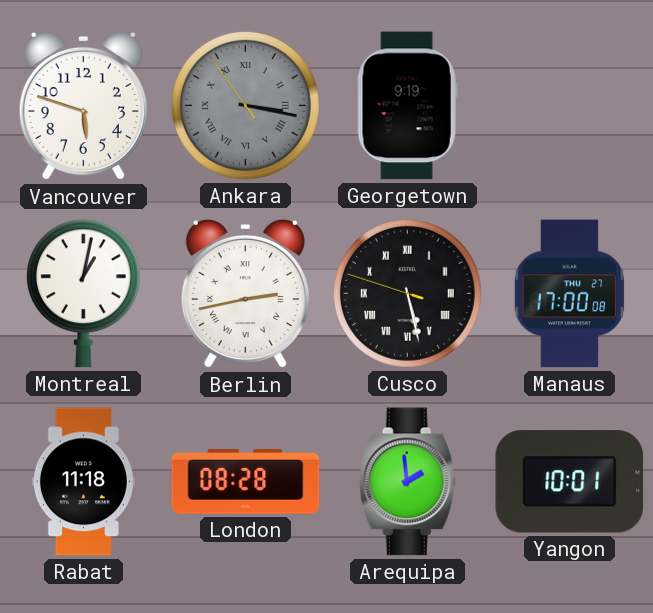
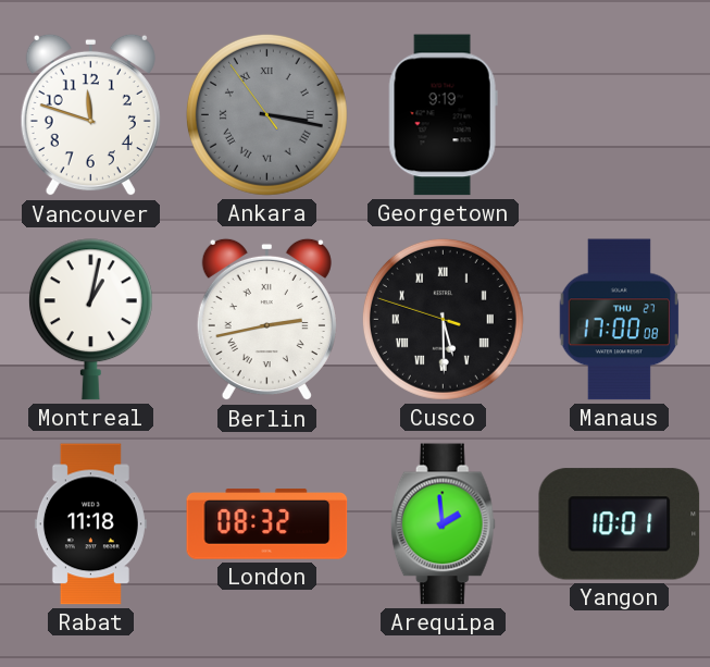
Vancouver: 5:48 -> 11:48
Cusco: 5:27 -> 5:29
London: 08:28 -> 08:32
